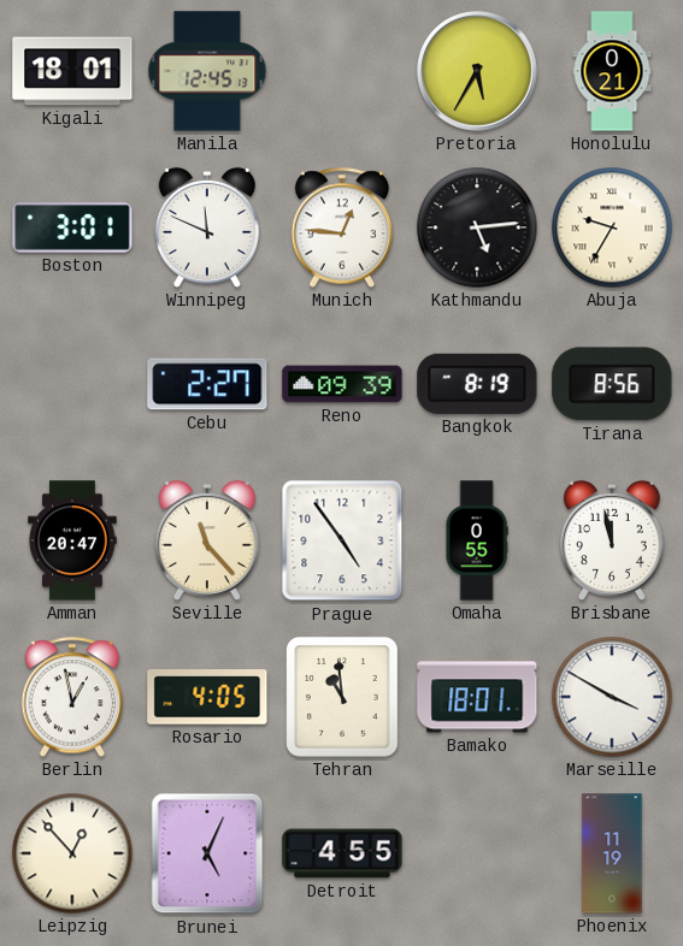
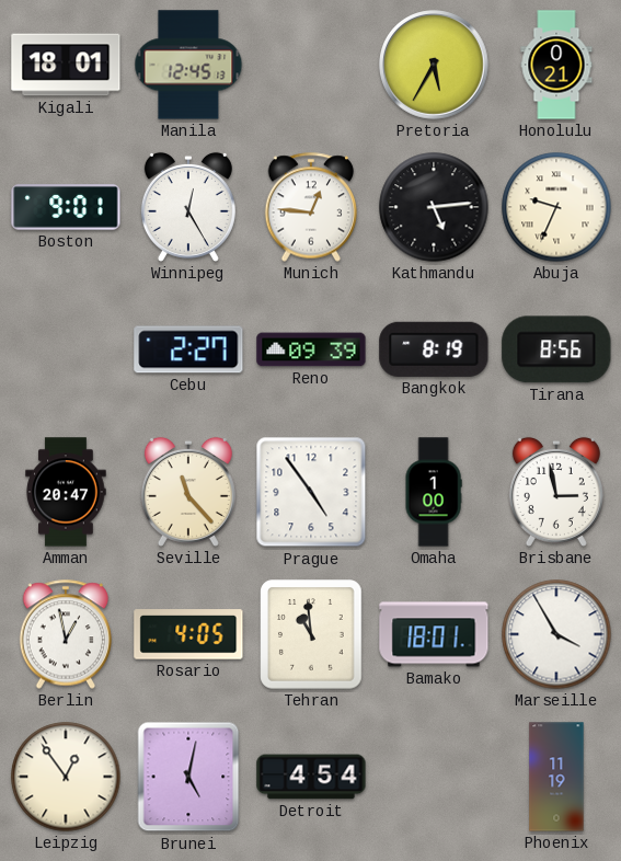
Boston: 3:01 -> 9:01
Winnipeg: 11:49 -> 12:25
Abuja: 9:35 -> 9:34
Omaha: 0:55 -> 1:00
Brisbane: 11:58 -> 2:58
Marseille: 3:50 -> 3:55
Leipzig: 12:53 -> 12:54
Brunei: 5:04 -> 5:02
Detroit: 4:55 -> 4:54
